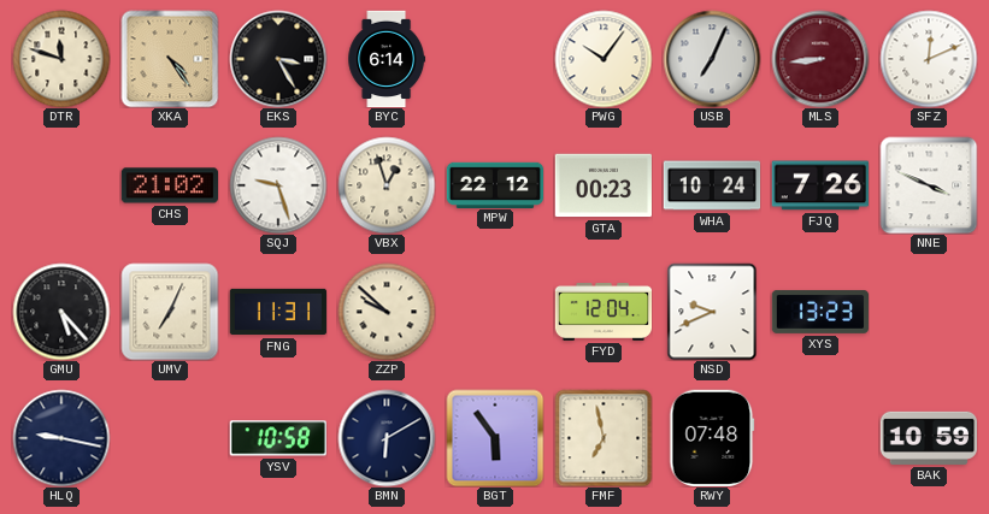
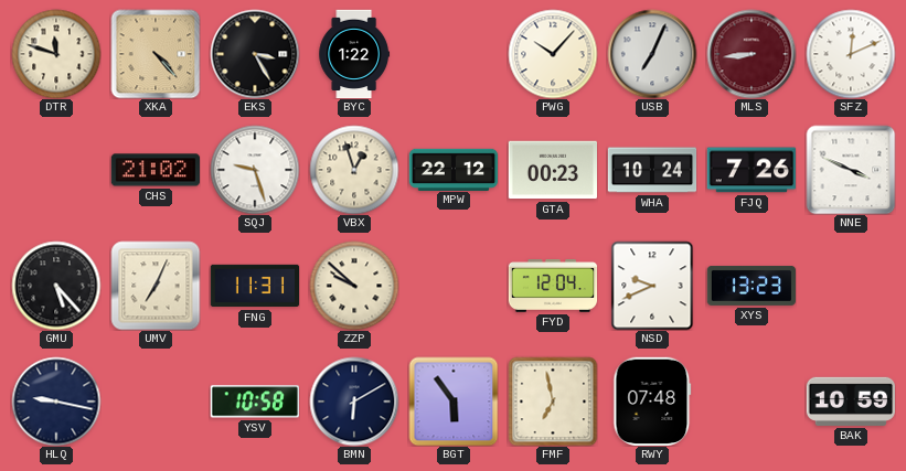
XKA: 4:24 -> 4:23
BYC: 6:14 -> 1:22
PWG: 10:06 -> 10:07
